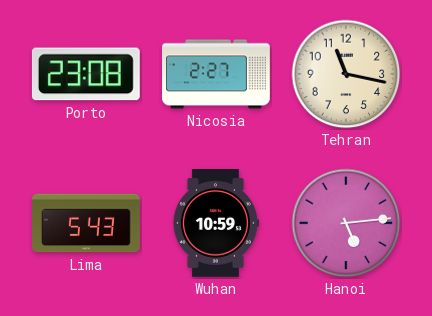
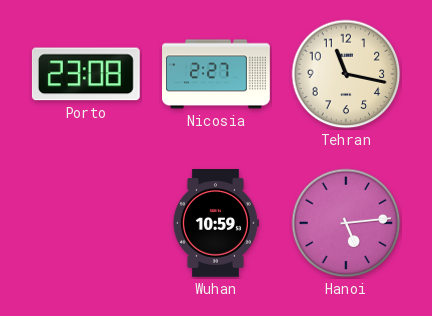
Lima: 5:43 -> none
